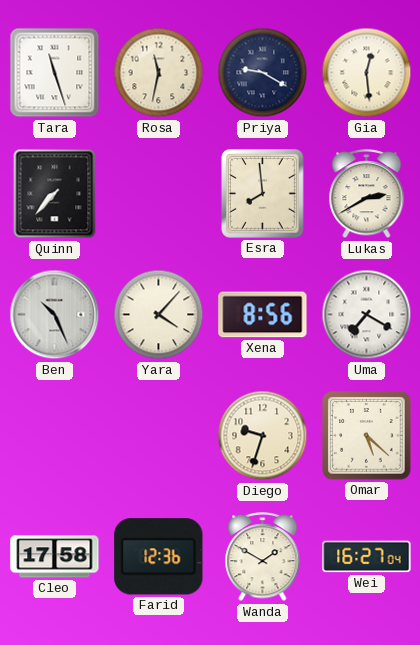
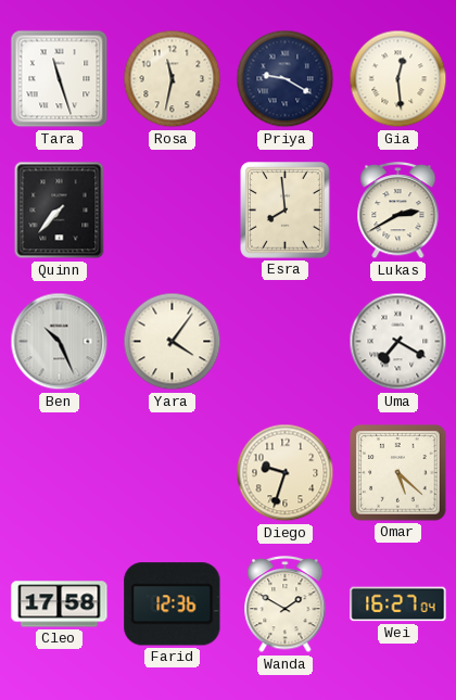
Yara: 4:07 -> 4:06
Xena: 8:56 -> none
